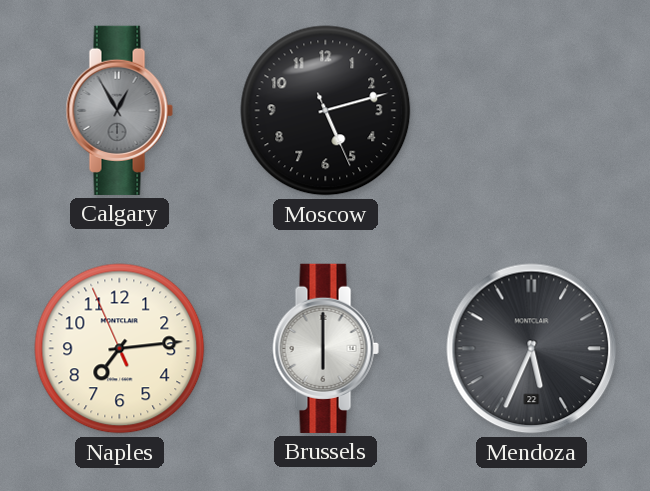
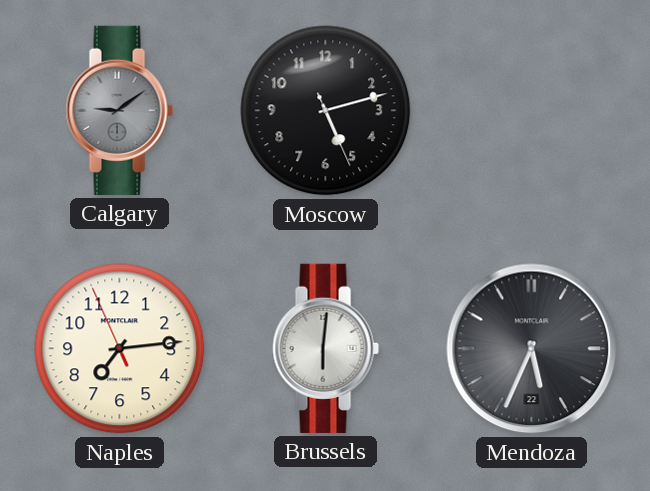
Calgary: 12:55 -> 9:09
Brussels: 6:00 -> 6:01
